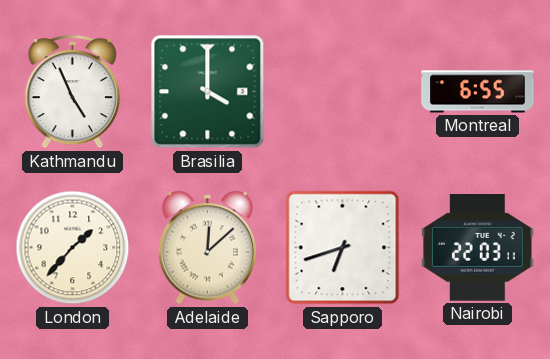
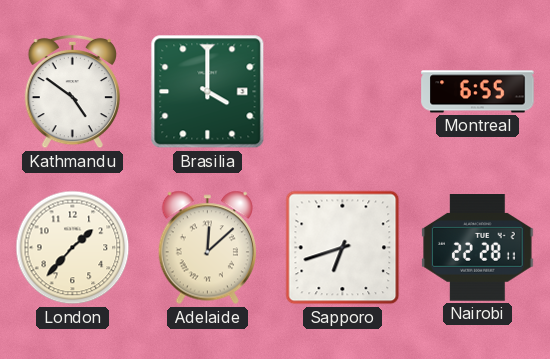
Kathmandu: 4:56 -> 4:51
Nairobi: 22:03 -> 22:28
